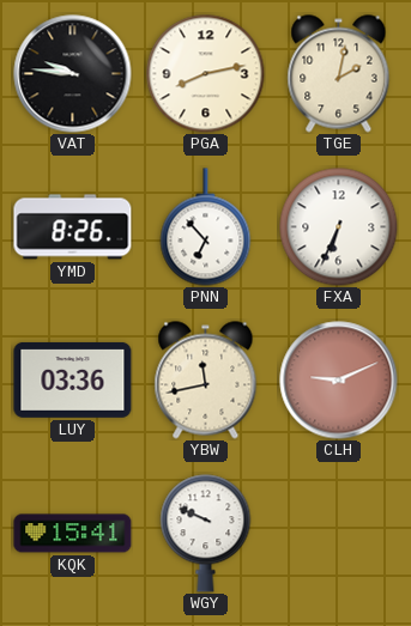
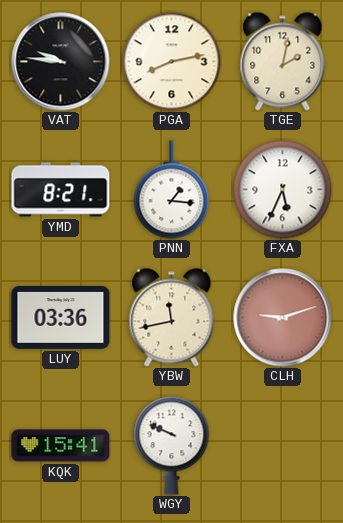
YMD: 8:26 -> 8:21
PNN: 6:53 -> 1:16
FXA: 6:34 -> 5:34
CLH: 9:11 -> 9:12
